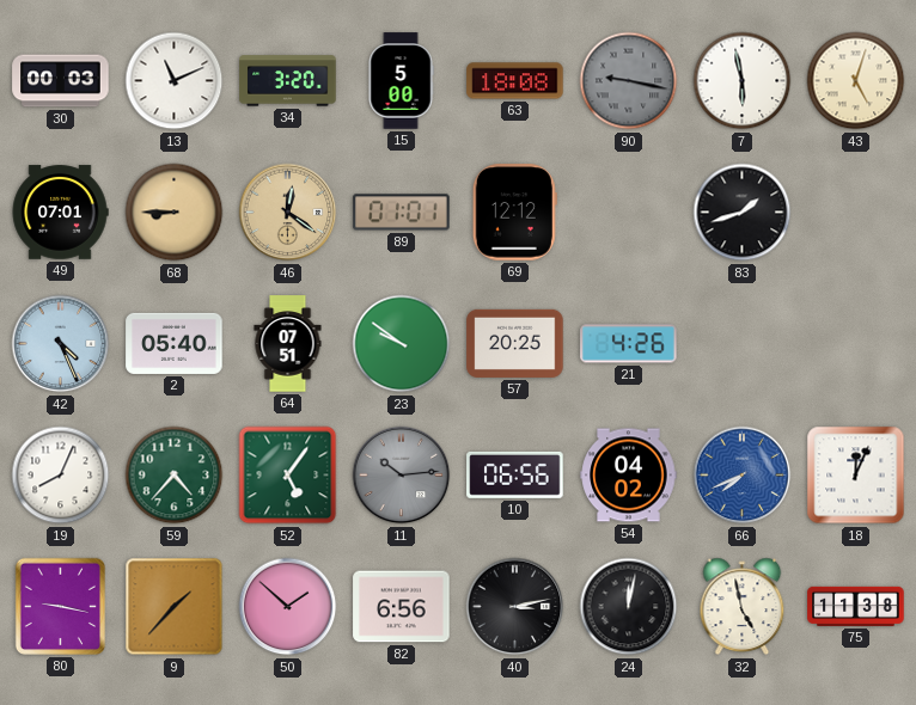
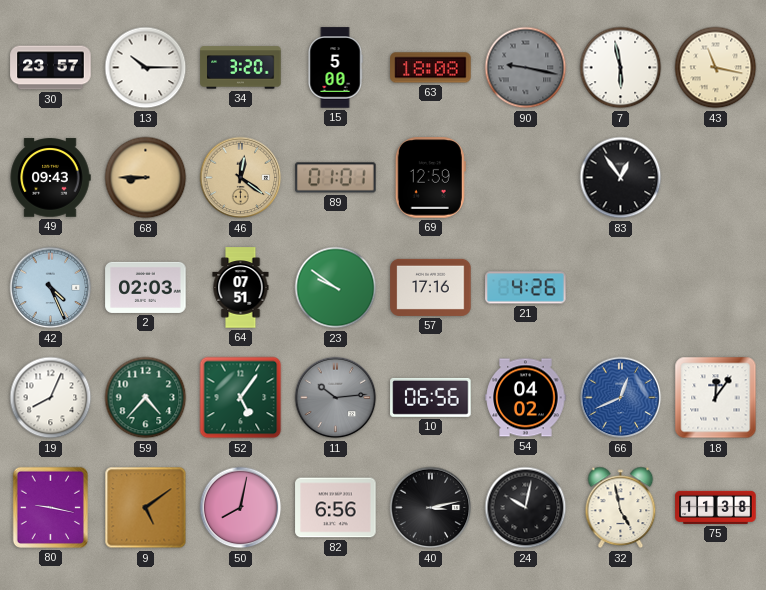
30: 00:03 -> 23:57
13: 11:11 -> 10:15
43: 5:03 -> 11:17
49: 07:01 -> 09:43
69: 12:12 -> 12:59
83: 1:42 -> 12:54
2: 05:40 -> 02:03
57: 20:25 -> 17:16
66: 7:41 -> 12:41
18: 12:04 -> 12:06
9: 1:37 -> 5:09
50: 1:52 -> 8:02
24: 12:02 -> 10:02
